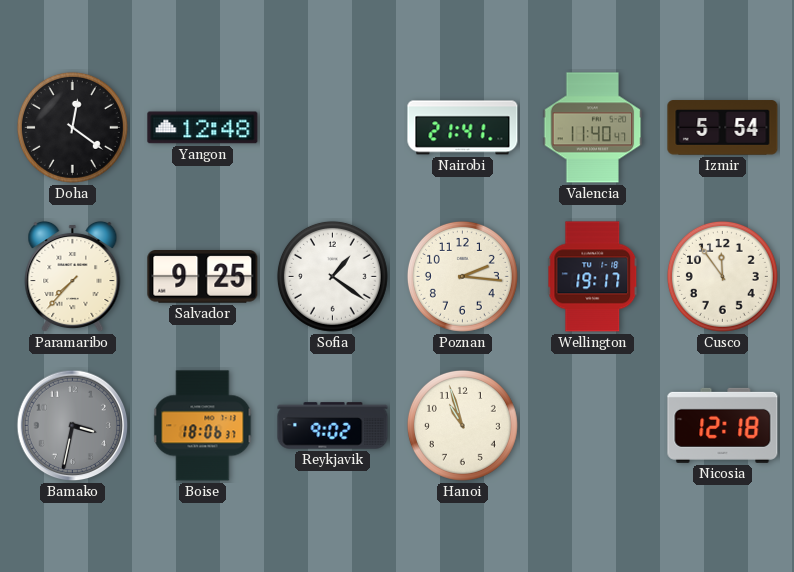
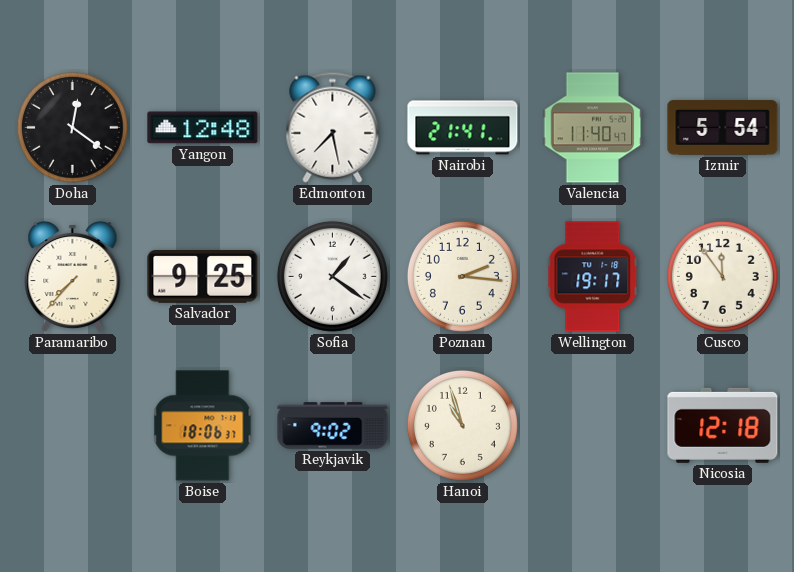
Edmonton: none -> 7:28
Bamako: 3:32 -> none
